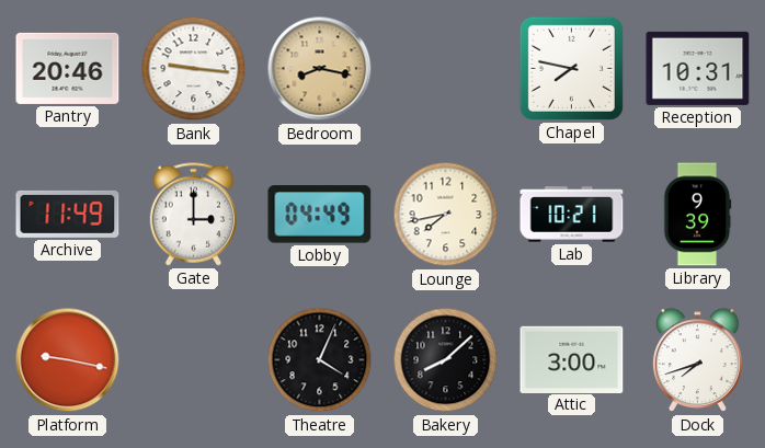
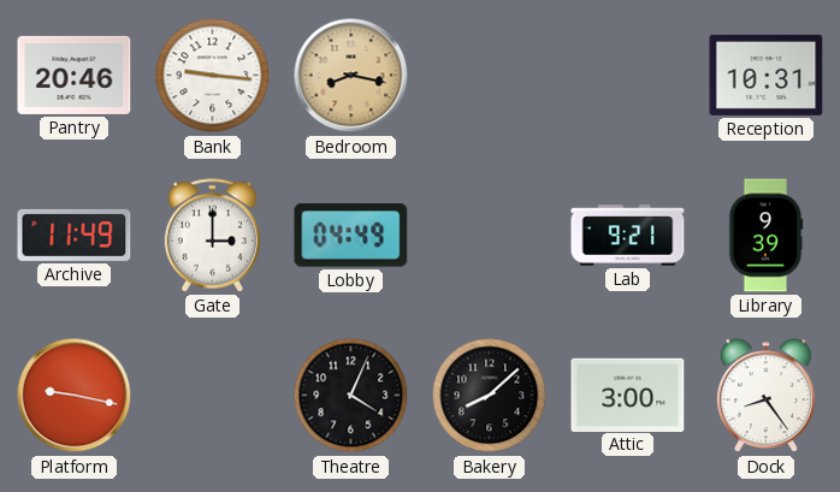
Chapel: 7:47 -> none
Lounge: 7:43 -> none
Lab: 10:21 -> 9:21
Dock: 7:42 -> 8:24
